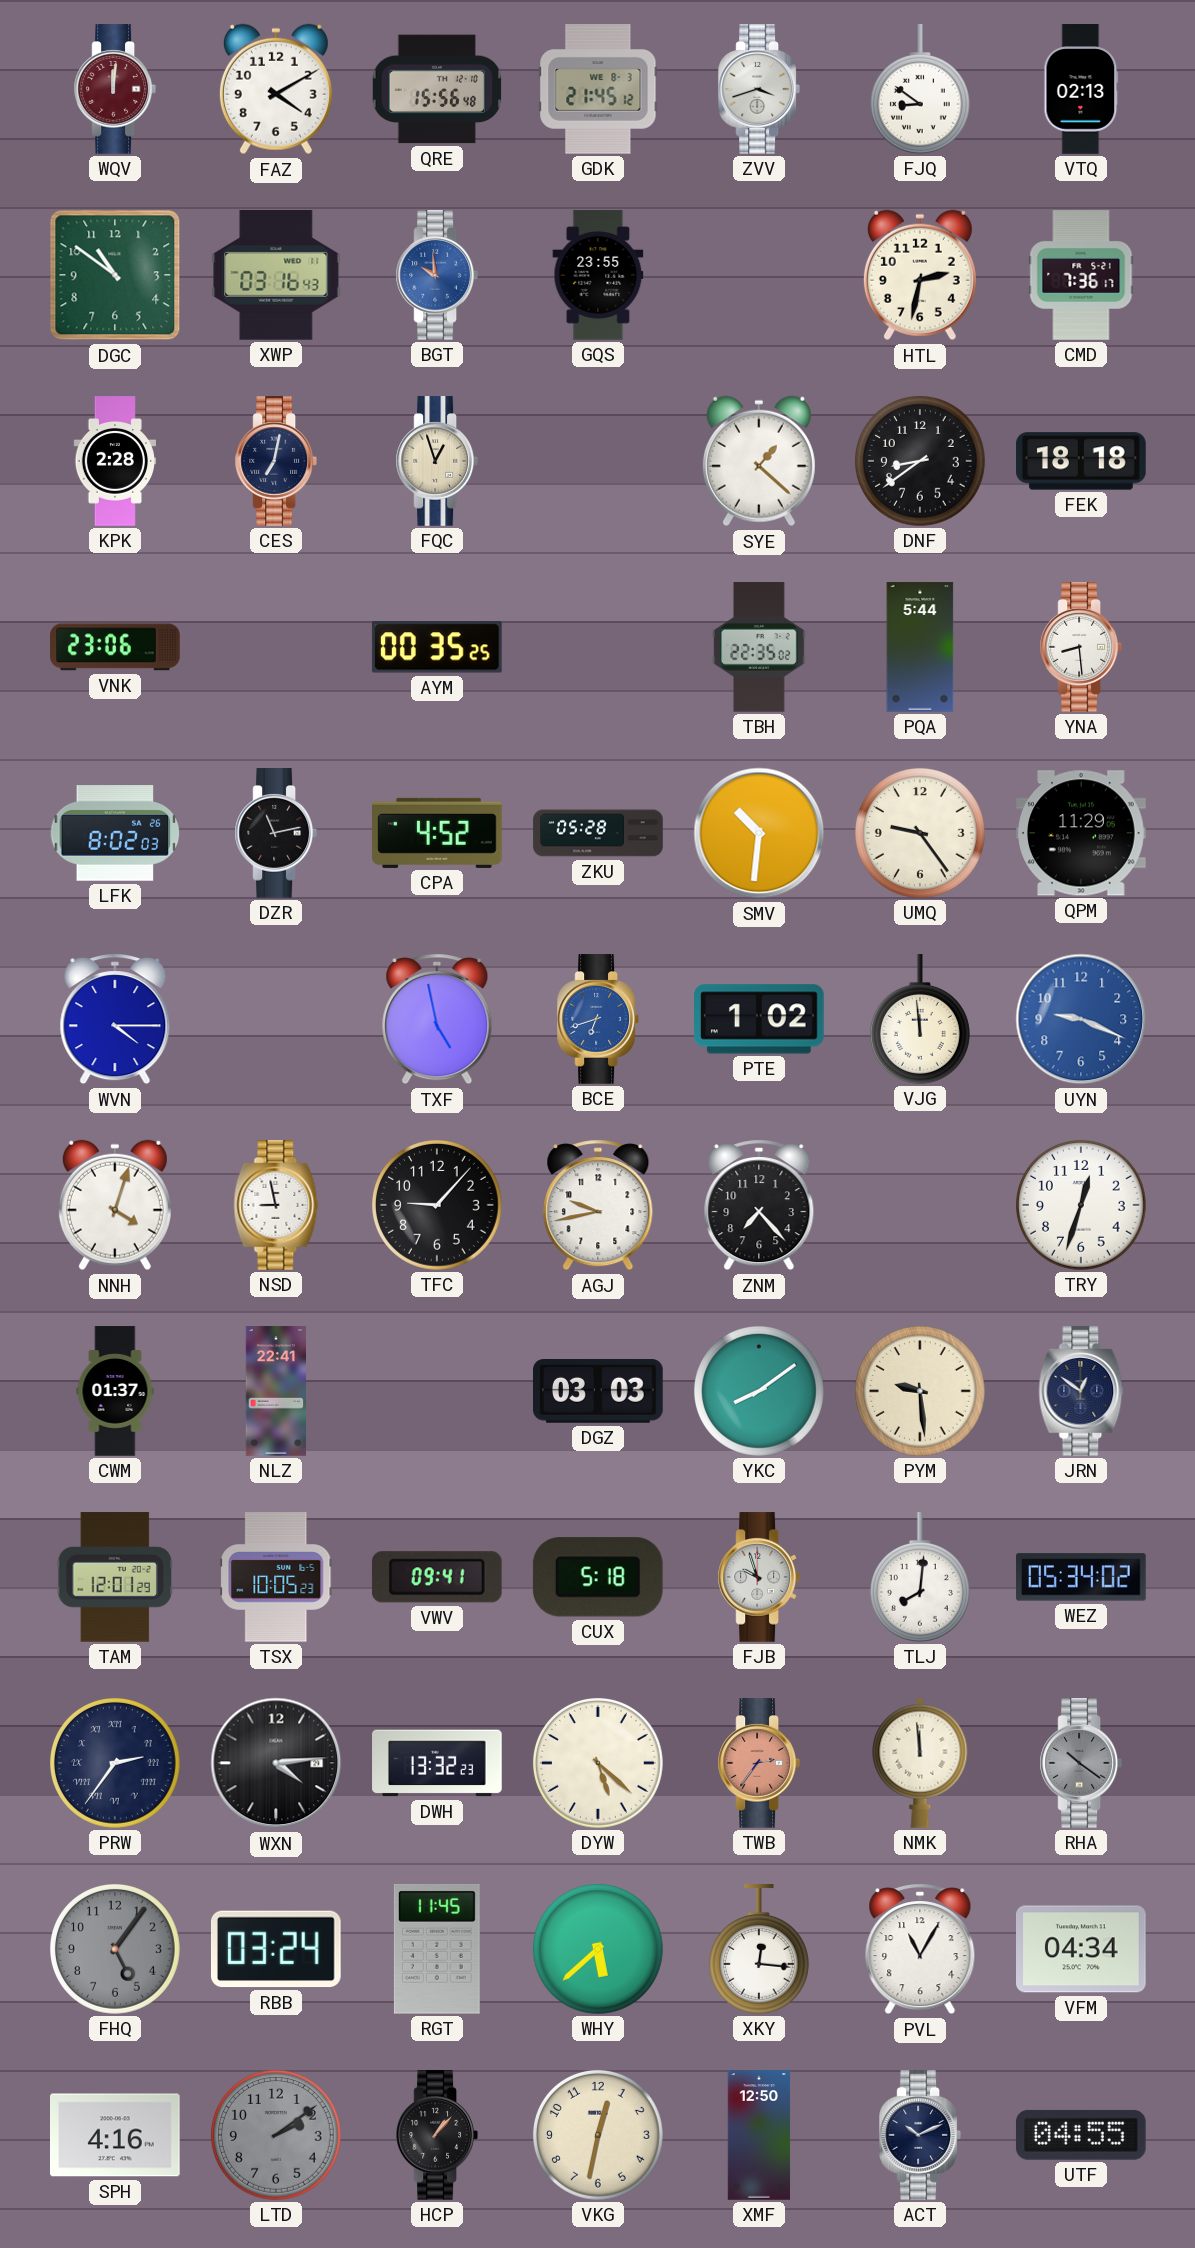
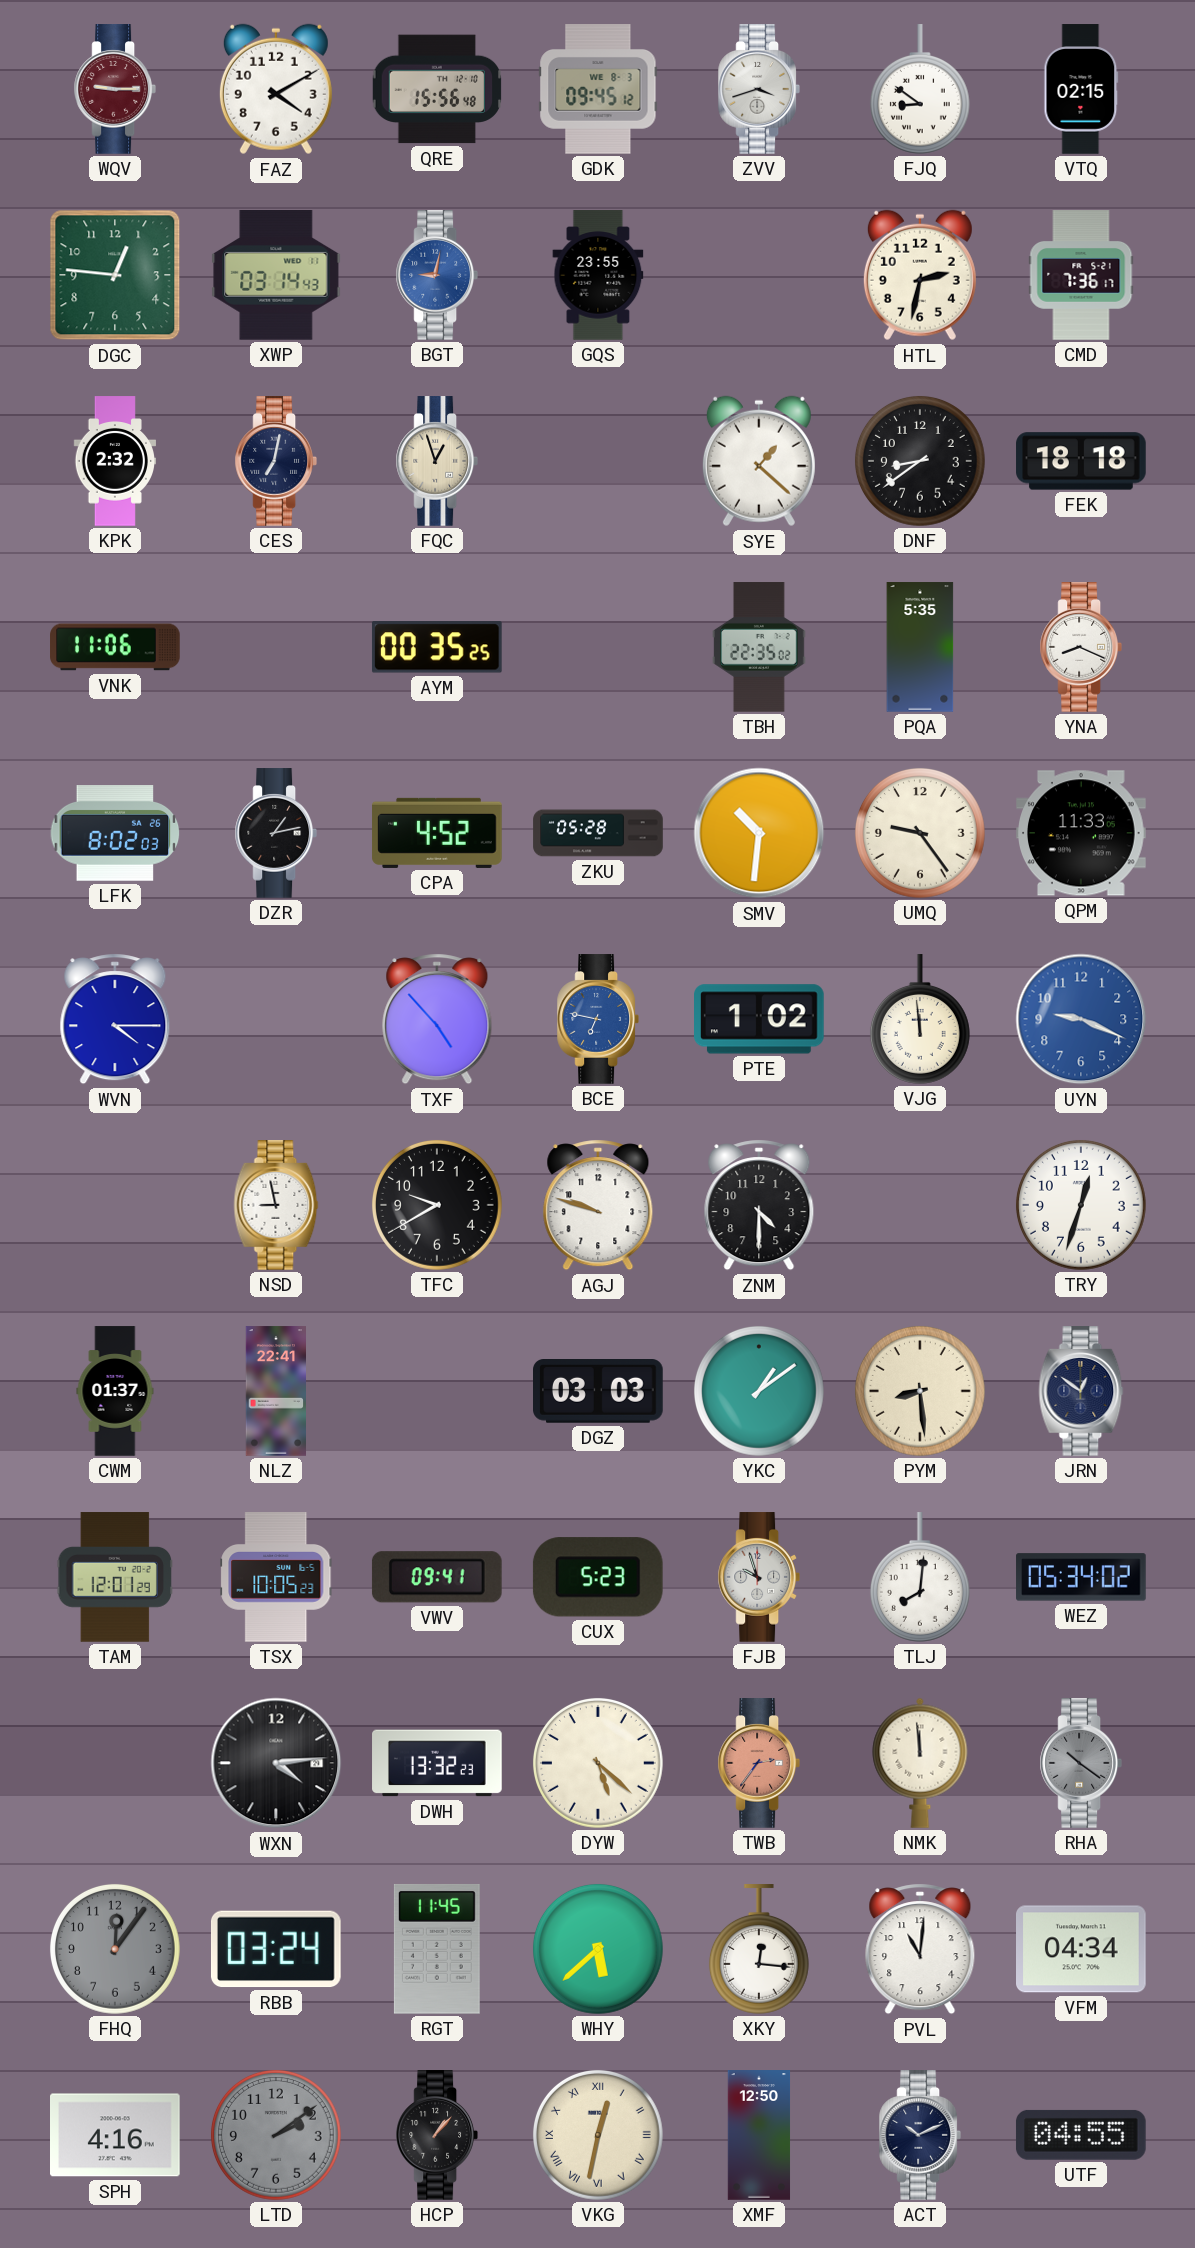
WQV: 12:01 -> 9:15
GDK: 21:45 -> 09:45
VTQ: 02:13 -> 02:15
DGC: 10:51 -> 12:46
XWP: 03:16 -> 03:14
BGT: 9:59 -> 9:02
KPK: 2:28 -> 2:32
VNK: 23:06 -> 11:06
PQA: 5:44 -> 5:35
YNA: 8:29 -> 8:19
DZR: 11:13 -> 1:13
QPM: 11:29 -> 11:33
TXF: 4:58 -> 4:53
BCE: 6:42 -> 6:47
NNH: 4:03 -> none
TFC: 9:07 -> 9:40
AGJ: 9:43 -> 9:48
ZNM: 7:23 -> 4:30
YKC: 8:09 -> 1:09
PYM: 9:29 -> 8:29
CUX: 5:18 -> 5:23
PRW: 2:36 -> none
FHQ: 5:06 -> 12:06
PVL: 11:05 -> 11:01
VKG numerals: Arabic -> Roman
